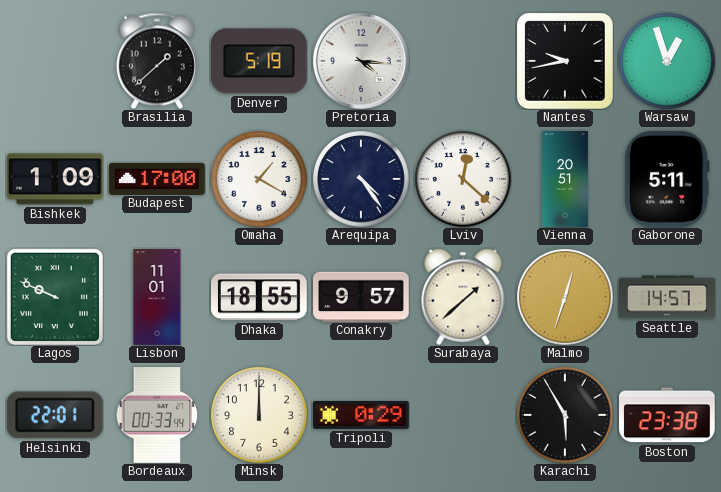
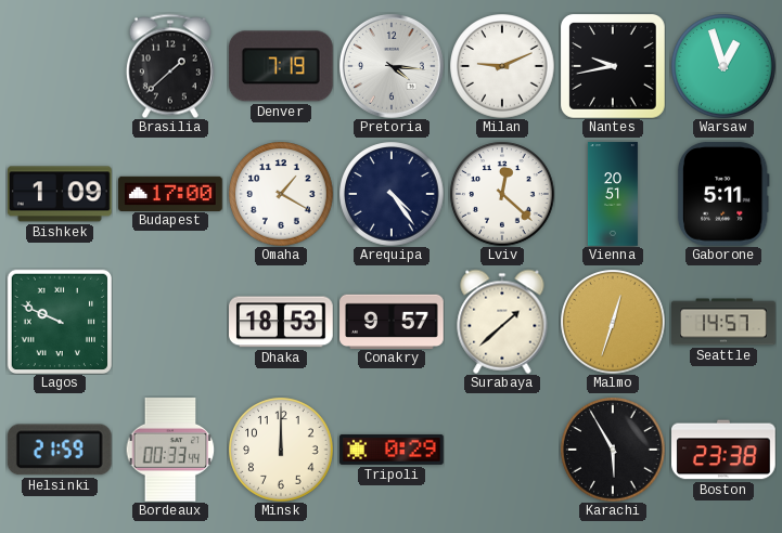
Denver: 5:19 -> 7:19
Milan: none -> 9:11
Lisbon: 11:01 -> none
Dhaka: 18:55 -> 18:53
Helsinki: 22:01 -> 21:59
